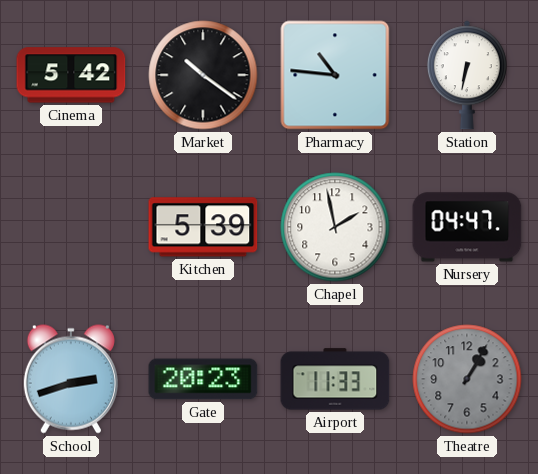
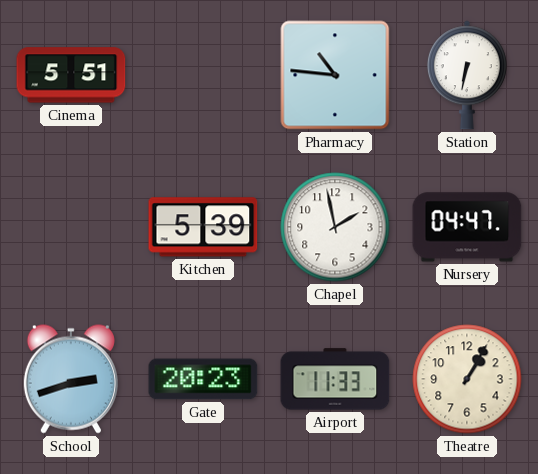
Cinema: 5:42 -> 5:51
Market: 10:21 -> none
Theatre dial: grey -> cream
